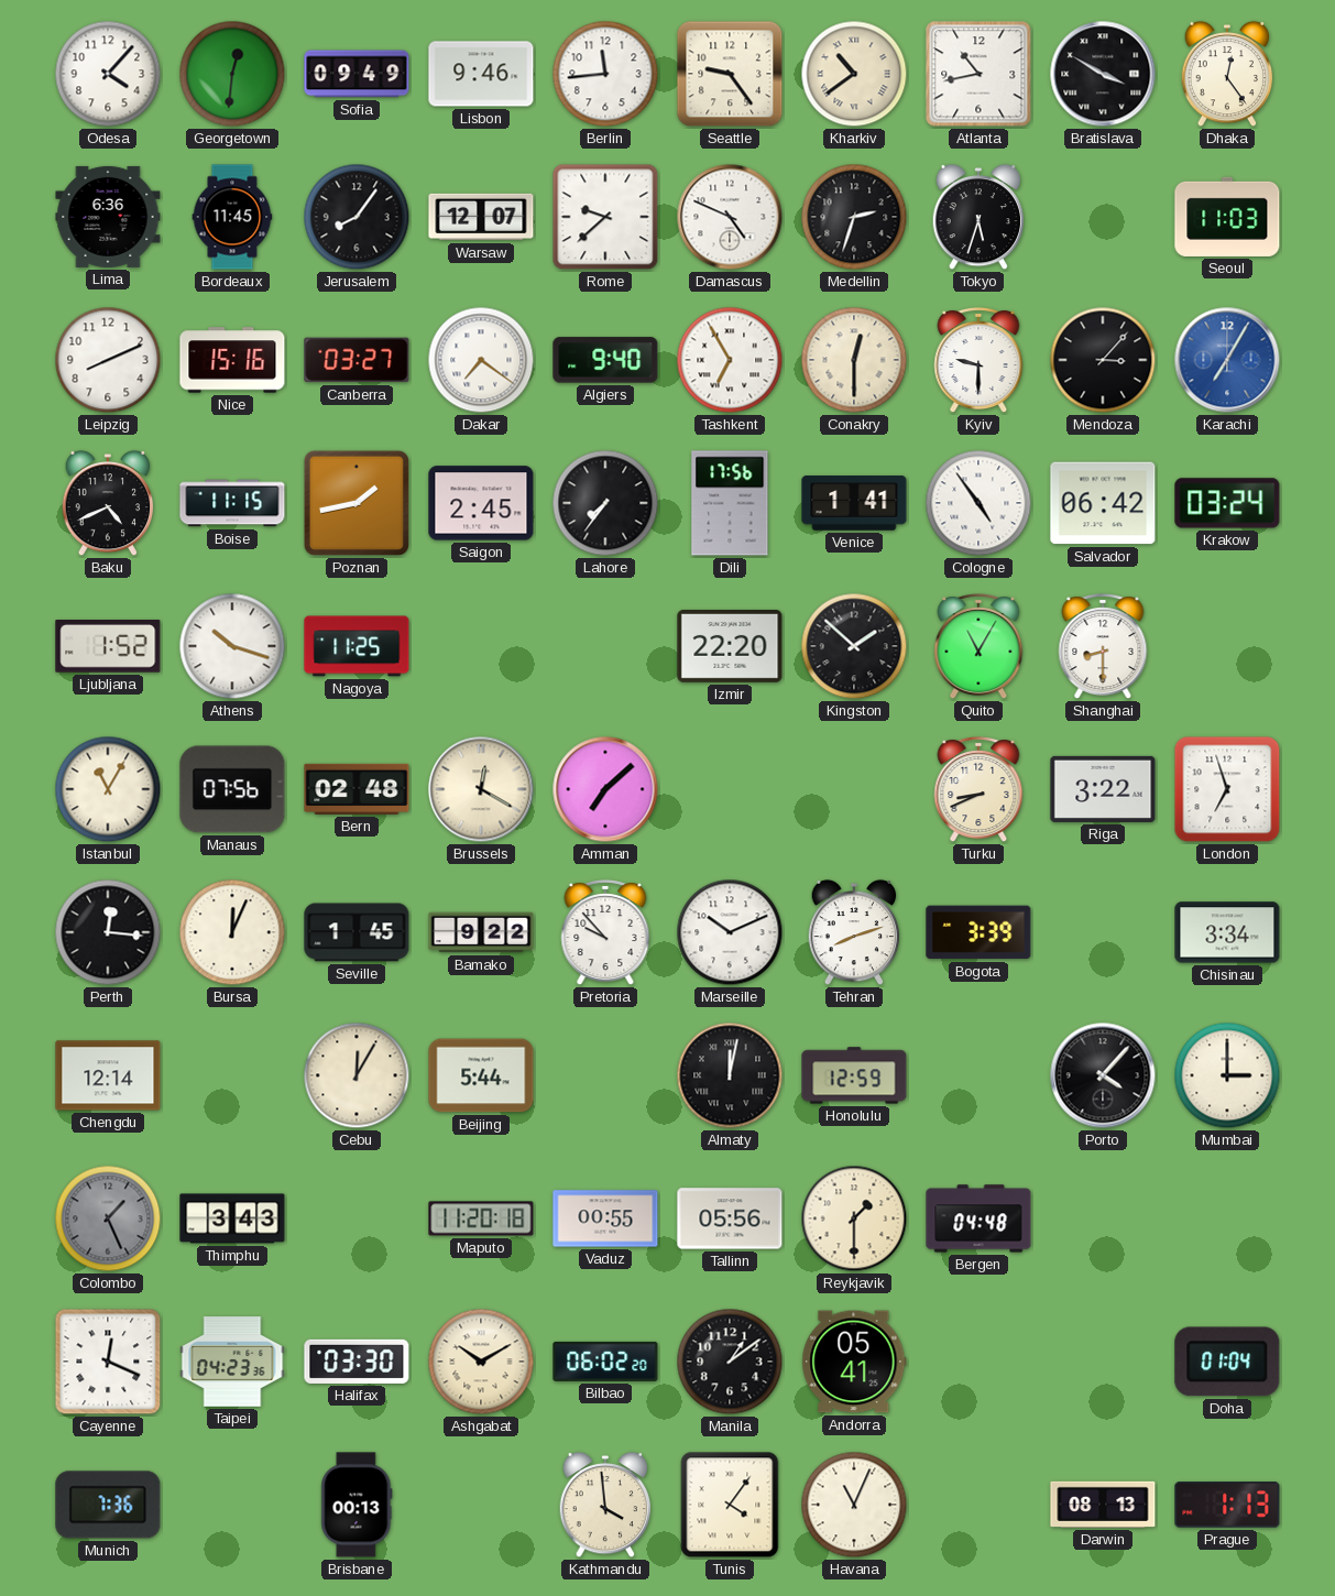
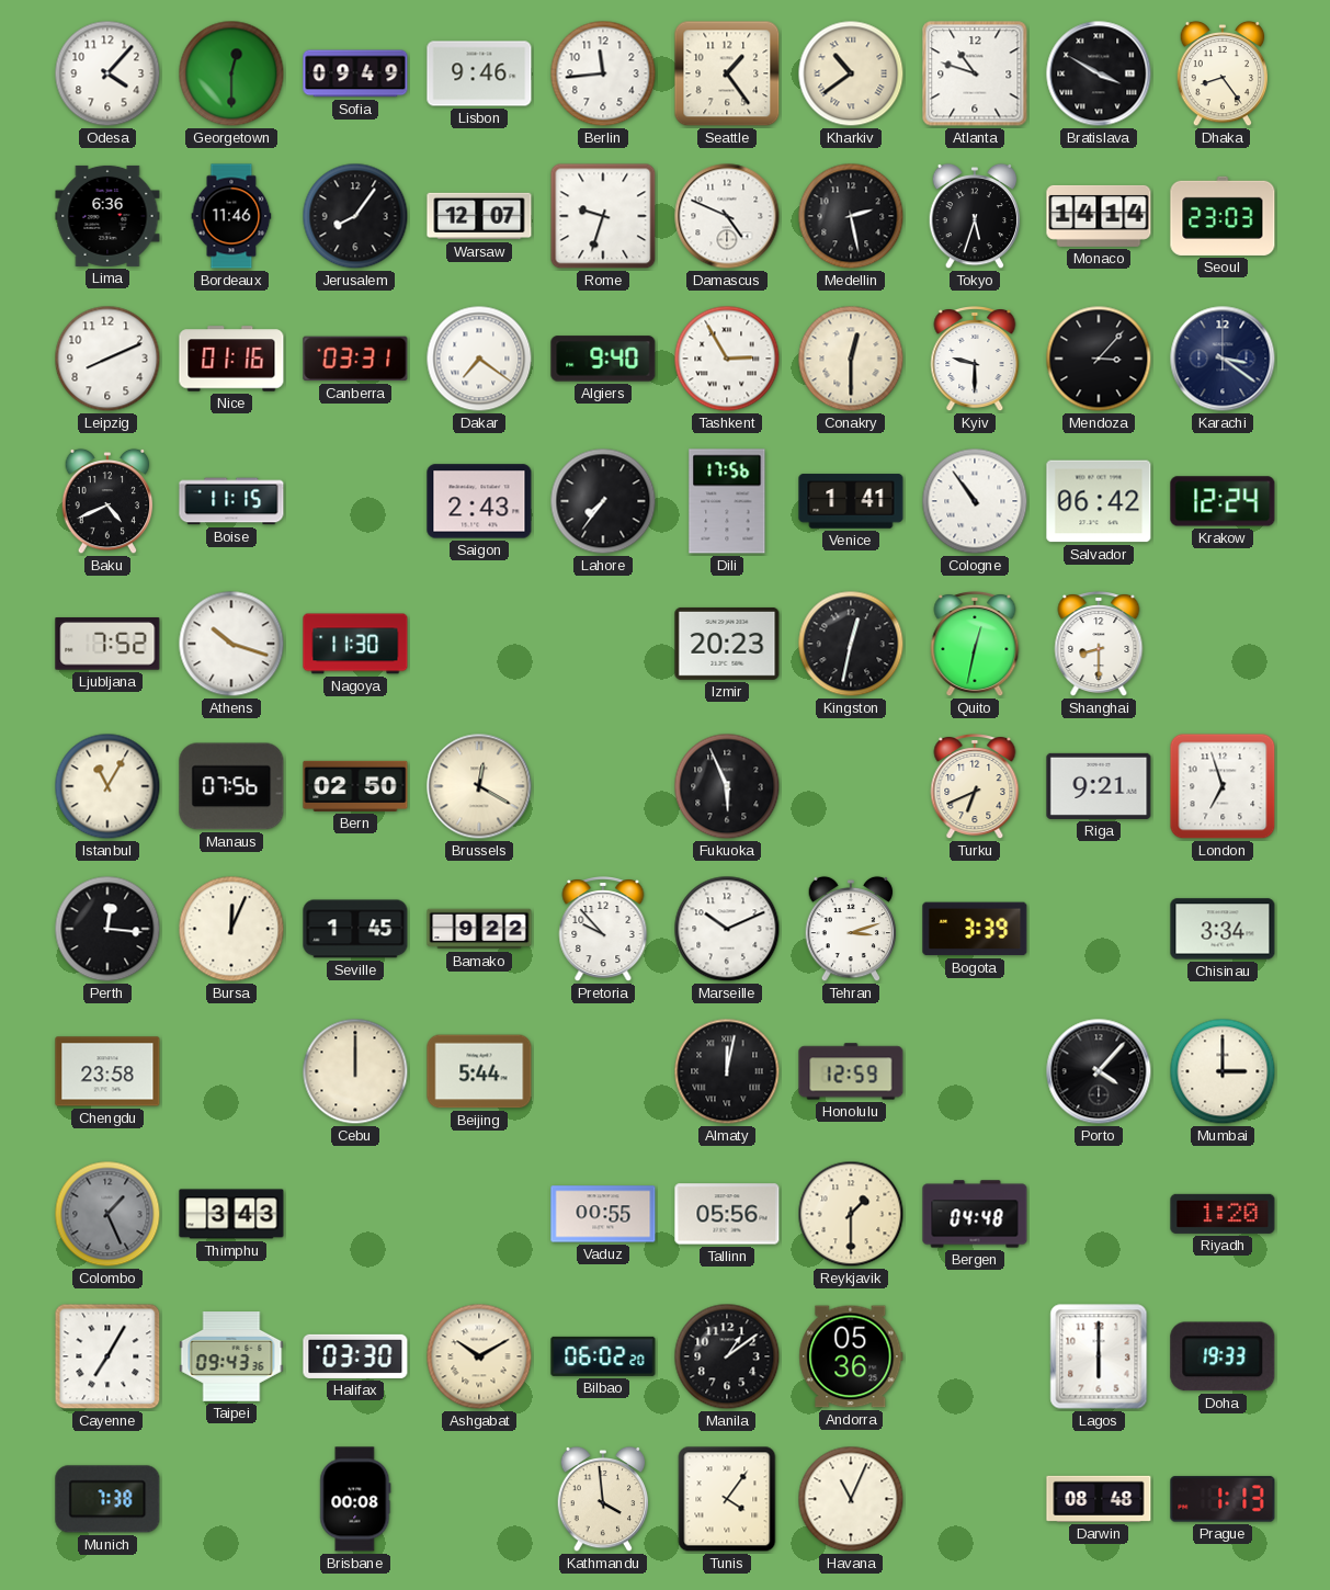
Georgetown: 12:31 -> 12:30
Seattle: 9:24 -> 1:24
Atlanta: 10:43 -> 10:48
Dhaka: 12:24 -> 8:24
Bordeaux: 11:45 -> 11:46
Rome: 9:38 -> 9:33
Medellin: 2:33 -> 2:28
Monaco: none -> 14:14
Seoul: 11:03 -> 23:03
Nice: 15:16 -> 01:16
Canberra: 03:27 -> 03:31
Tashkent: 6:55 -> 2:55
Karachi: 7:05 -> 3:21
Karachi dial: blue -> navy
Poznan: 1:43 -> none
Saigon: 2:45 -> 2:43
Cologne: 4:54 -> 10:54
Krakow: 03:24 -> 12:24
Ljubljana: 1:52 -> 7:52
Nagoya: 11:25 -> 11:30
Izmir: 22:20 -> 20:23
Kingston: 1:52 -> 12:32
Quito: 11:05 -> 12:32
Bern: 02:48 -> 02:50
Amman: 7:08 -> none
Fukuoka: none -> 5:56
Turku: 8:41 -> 6:41
Riga: 3:22 -> 9:21
Tehran: 8:12 -> 3:12
Chengdu: 12:14 -> 23:58
Cebu: 12:05 -> 12:00
Maputo: 11:20 -> none
Riyadh: none -> 1:20
Cayenne: 12:19 -> 7:05
Taipei: 04:23 -> 09:43
Andorra: 05:41 -> 05:36
Lagos: none -> 6:00
Doha: 01:04 -> 19:33
Munich: 7:36 -> 7:38
Brisbane: 00:13 -> 00:08
Darwin: 08:13 -> 08:48
